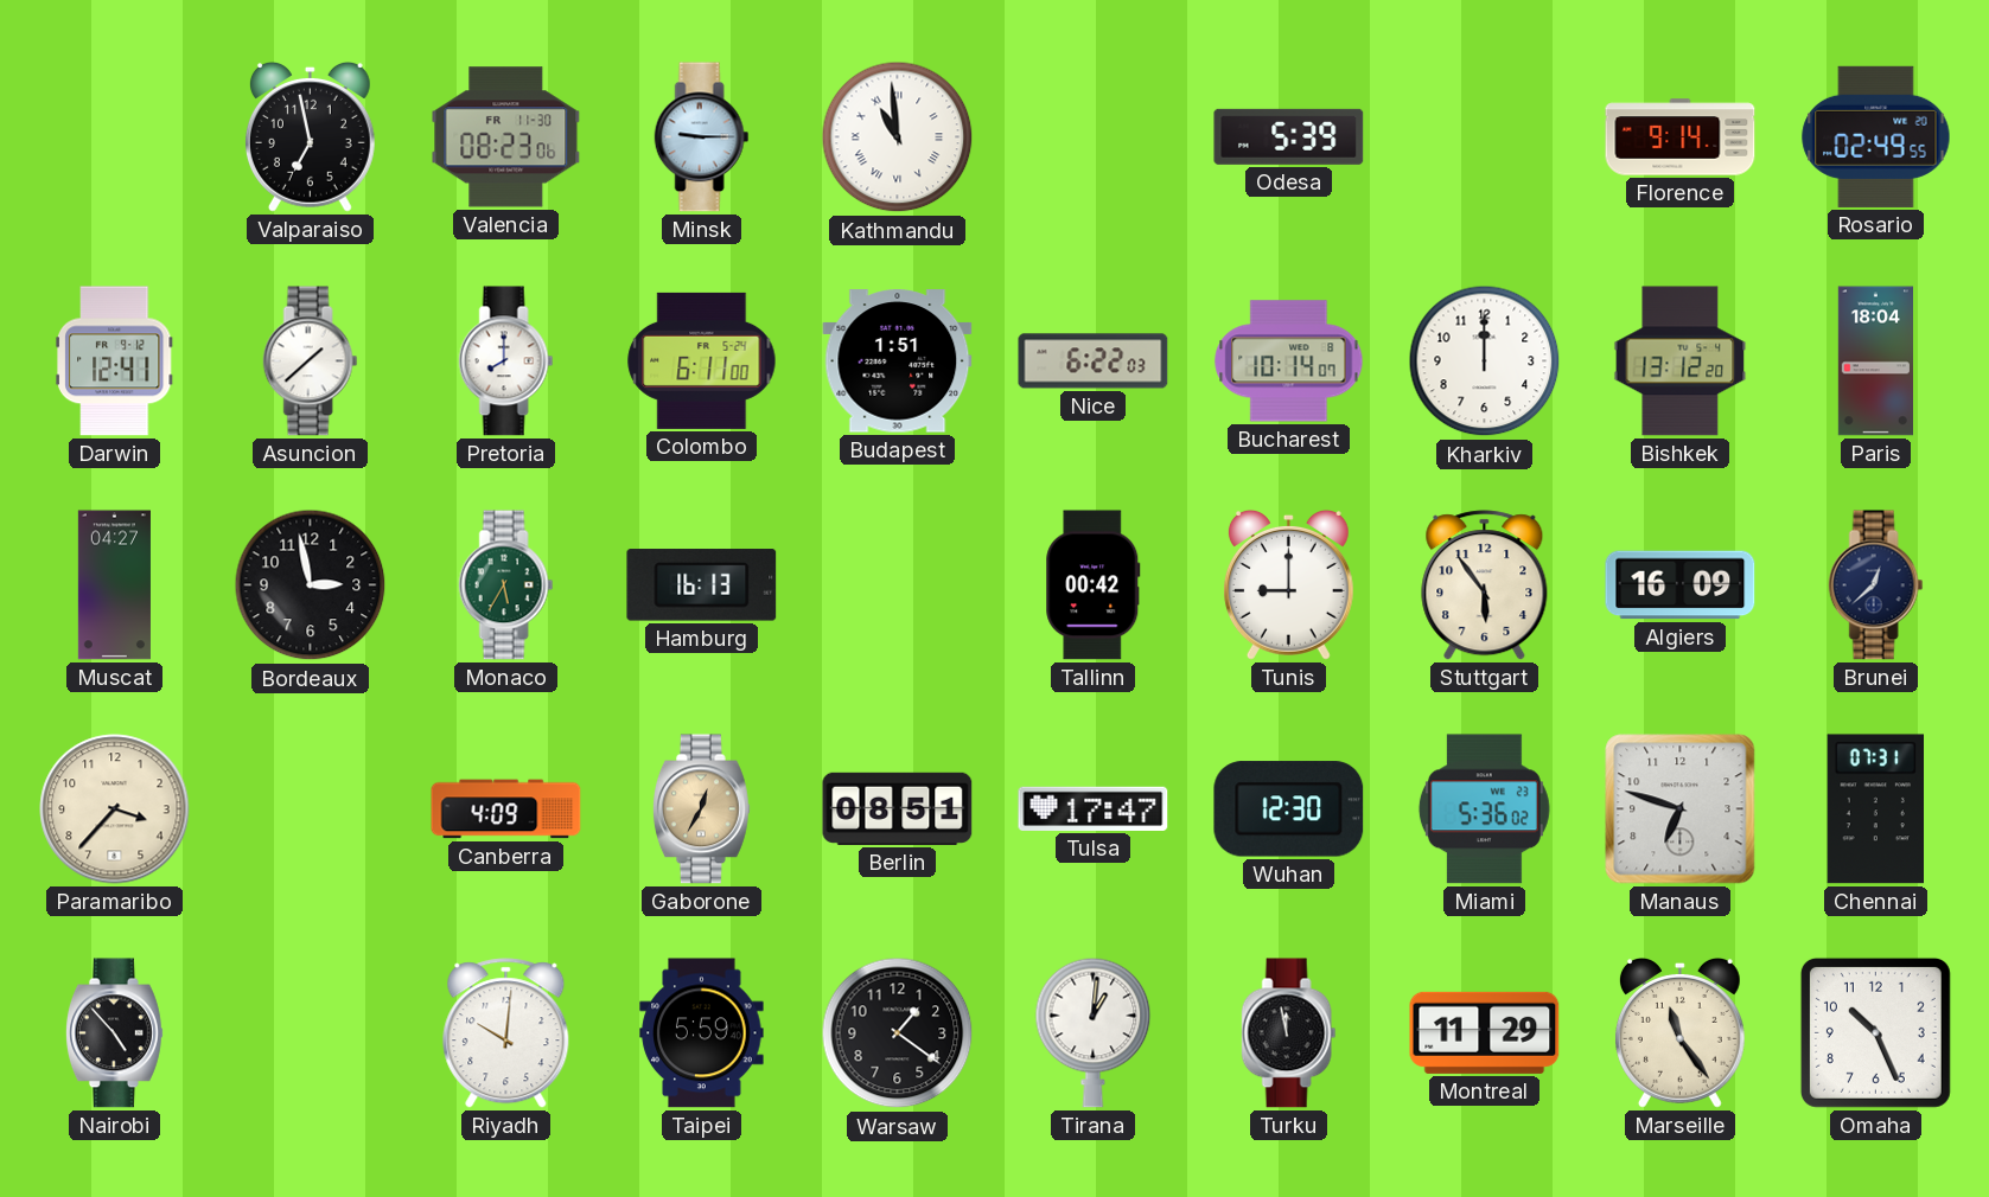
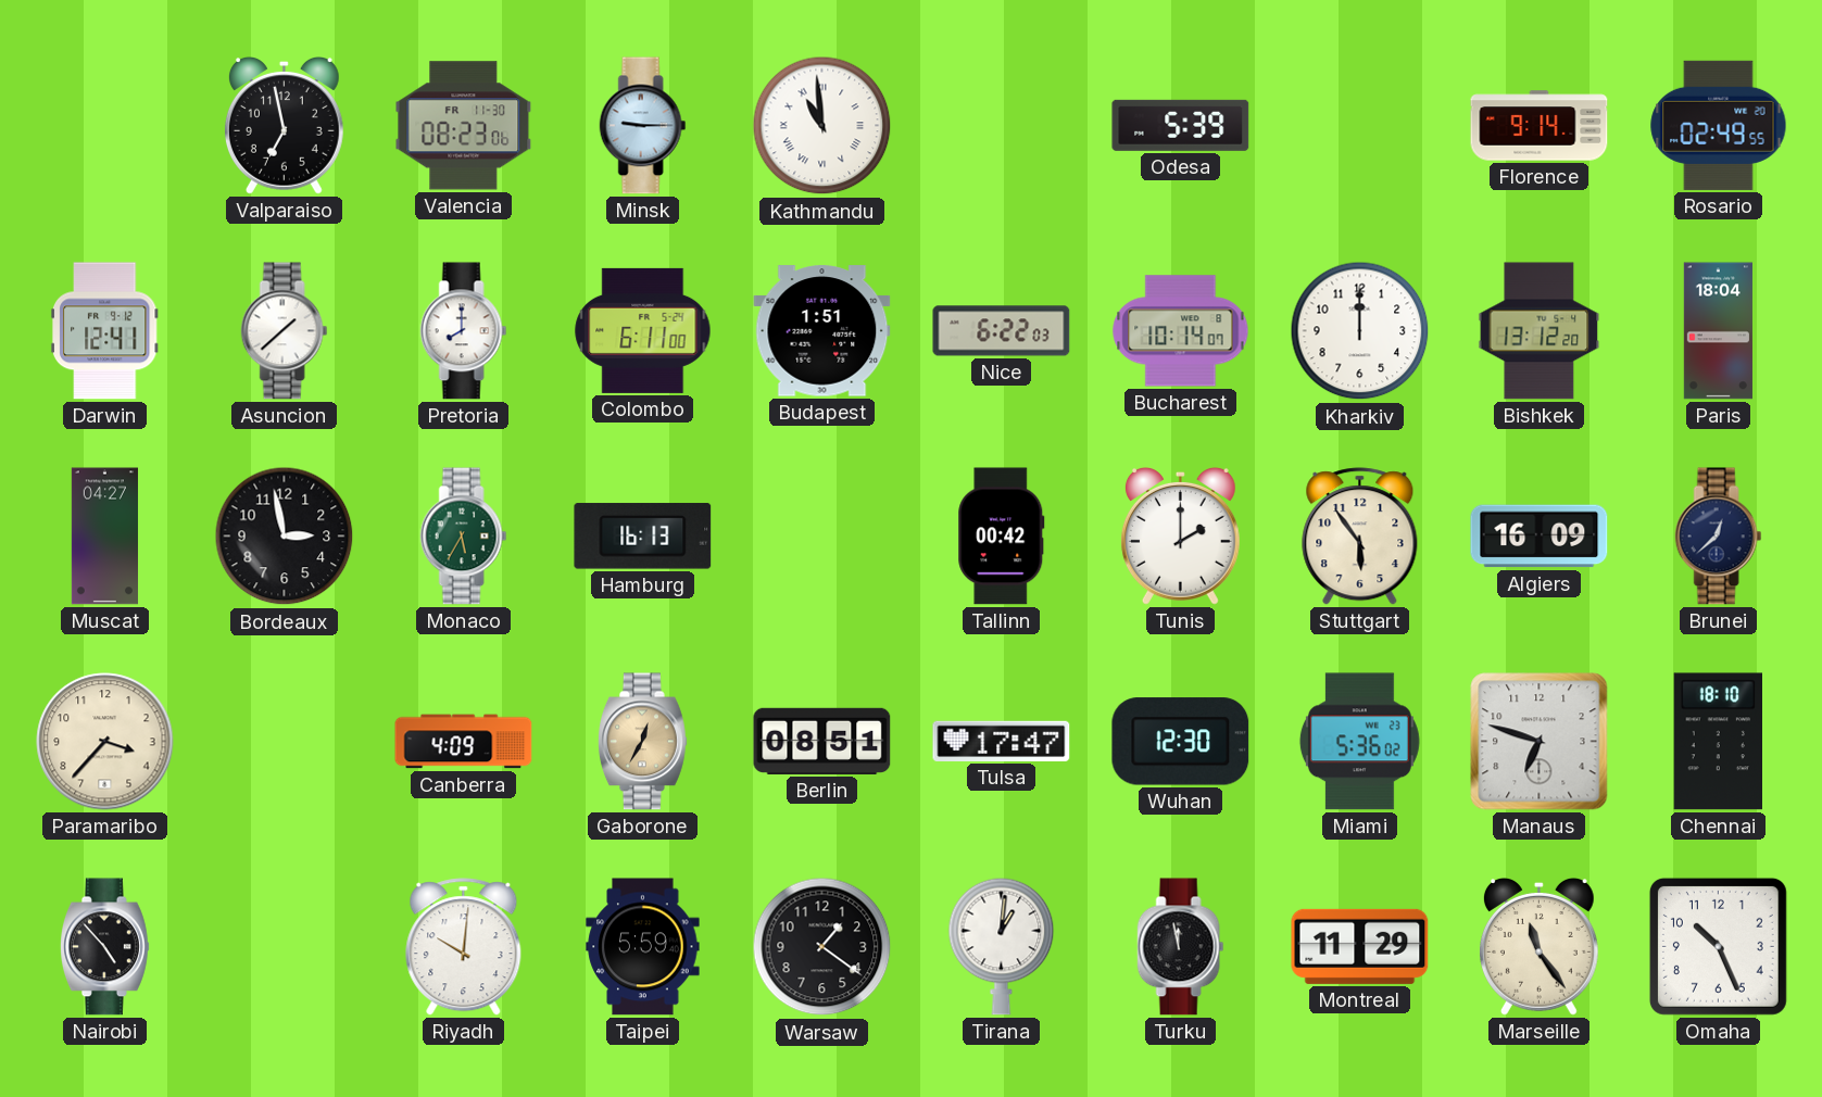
Tunis: 9:00 -> 2:00
Chennai: 07:31 -> 18:10
